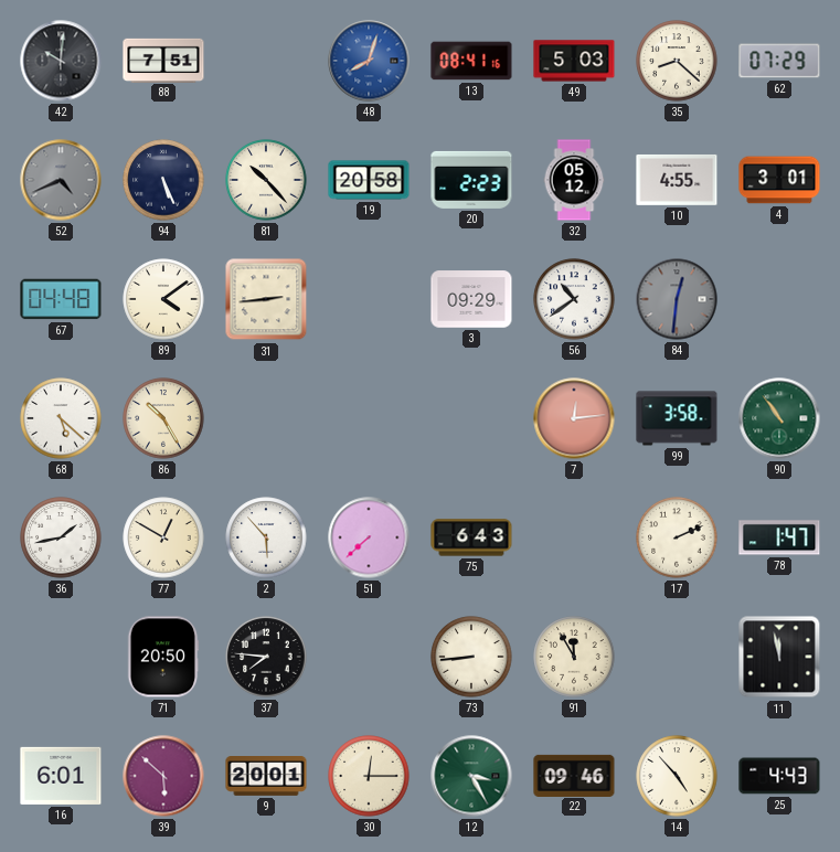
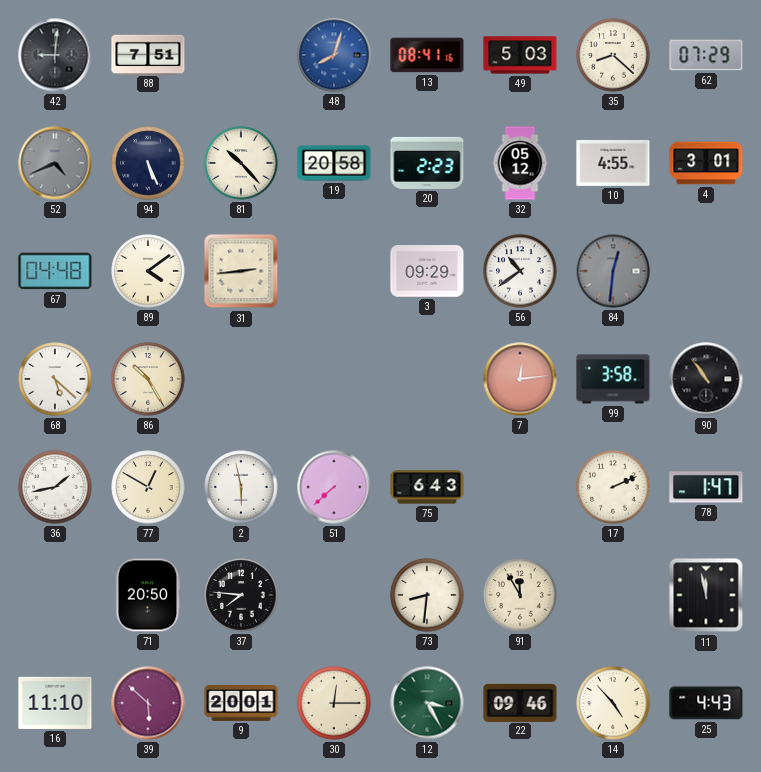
42: 10:01 -> 9:01
90 dial: green -> black
2: 5:53 -> 5:58
73: 8:44 -> 8:31
16: 6:01 -> 11:10
